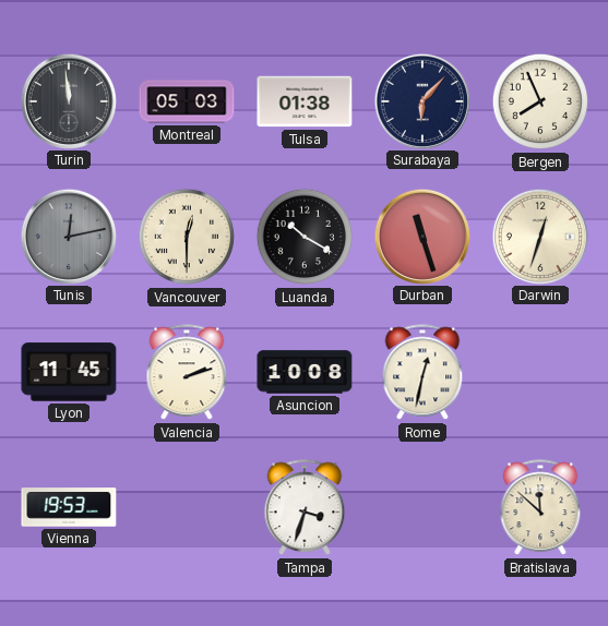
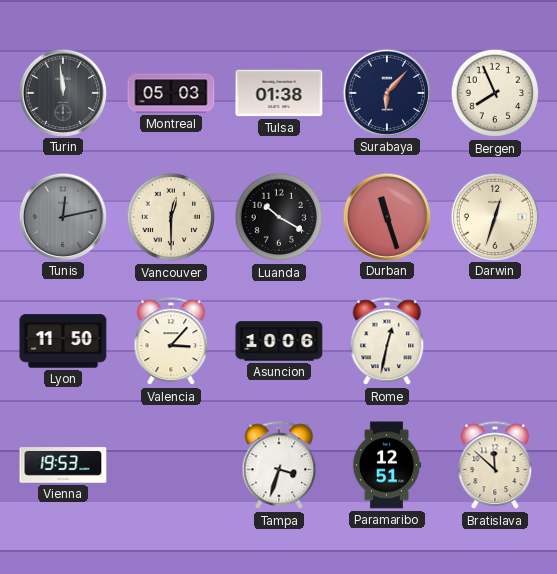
Lyon: 11:45 -> 11:50
Valencia: 2:12 -> 3:07
Asuncion: 10:08 -> 10:06
Paramaribo: none -> 12:51
